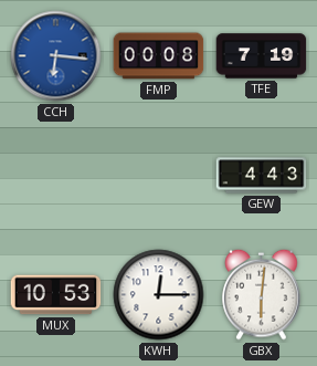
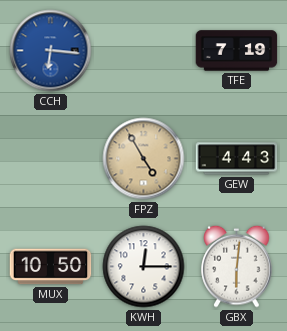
FMP: 00:08 -> none
FPZ: none -> 4:55
MUX: 10:53 -> 10:50
